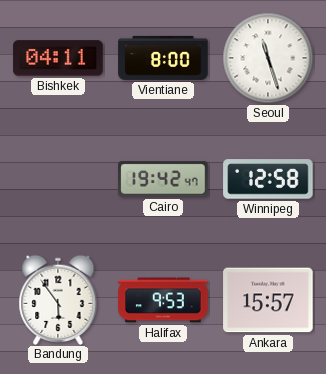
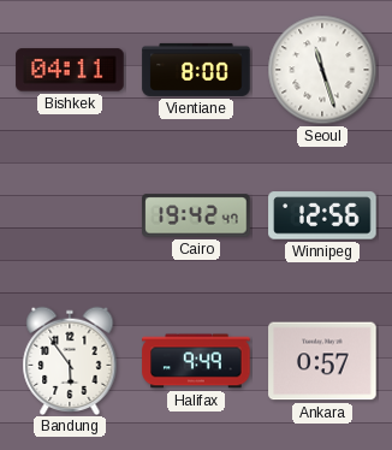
Winnipeg: 12:58 -> 12:56
Halifax: 9:53 -> 9:49
Ankara: 15:57 -> 0:57
